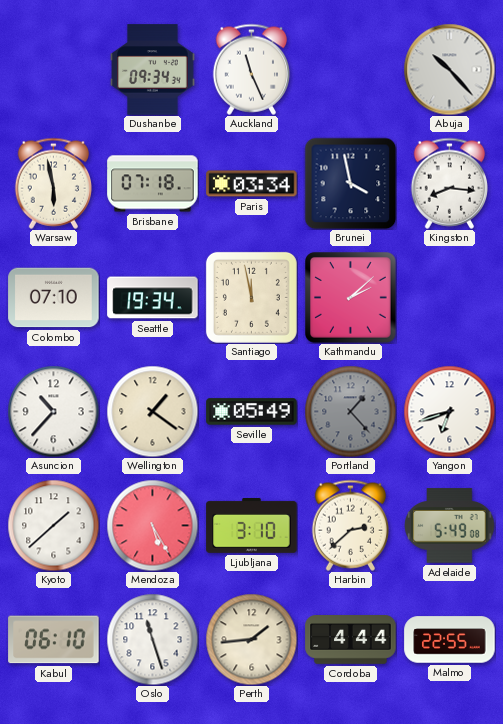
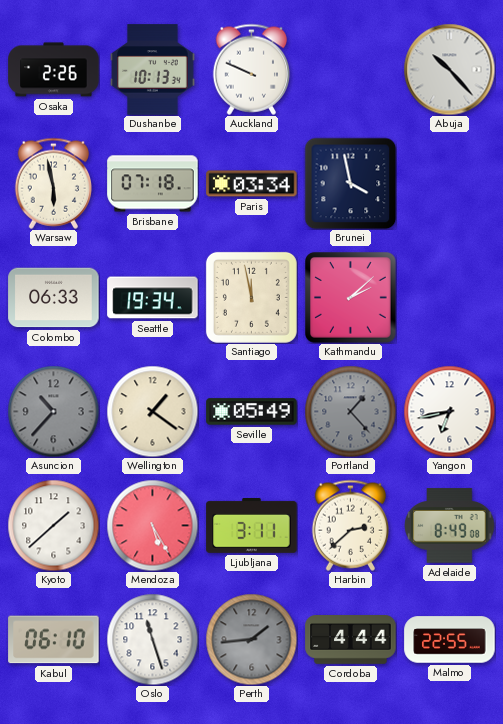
Osaka: none -> 2:26
Dushanbe: 09:34 -> 10:13
Auckland: 11:26 -> 9:49
Kingston: 8:16 -> none
Colombo: 07:10 -> 06:33
Asuncion dial: white -> grey
Yangon: 6:42 -> 6:43
Ljubljana: 3:10 -> 3:11
Adelaide: 5:49 -> 8:49
Perth dial: cream -> grey
